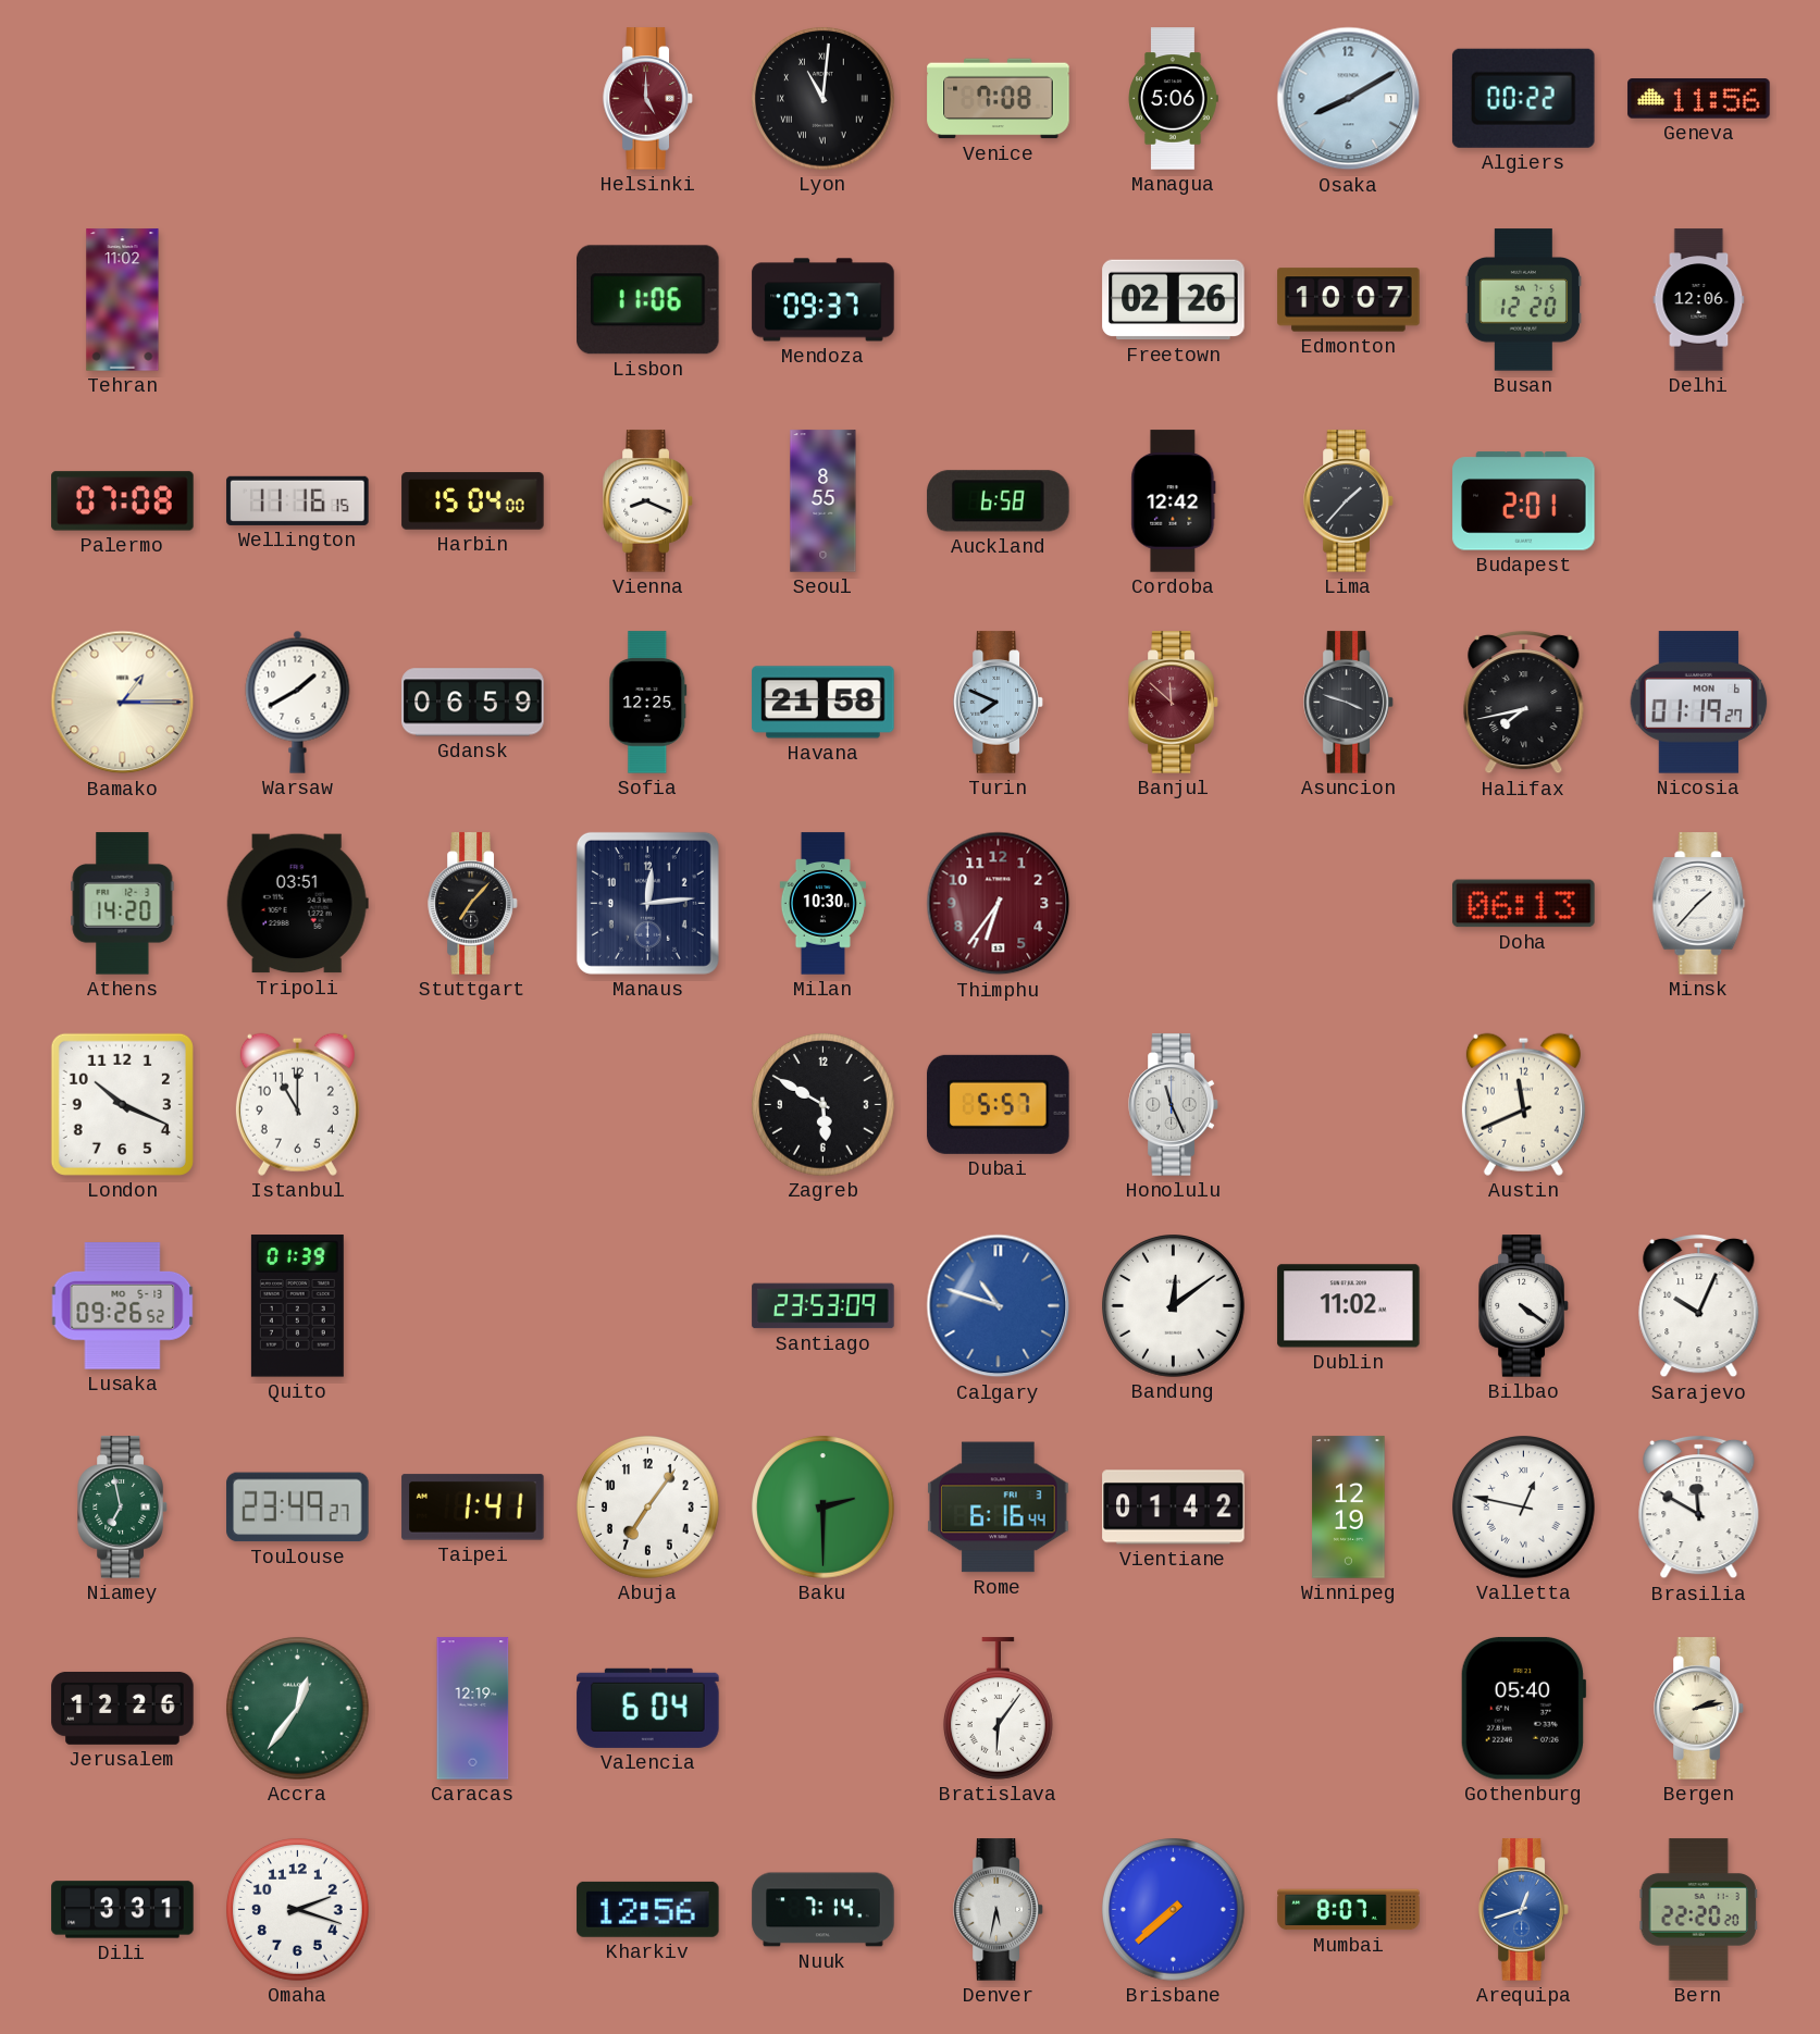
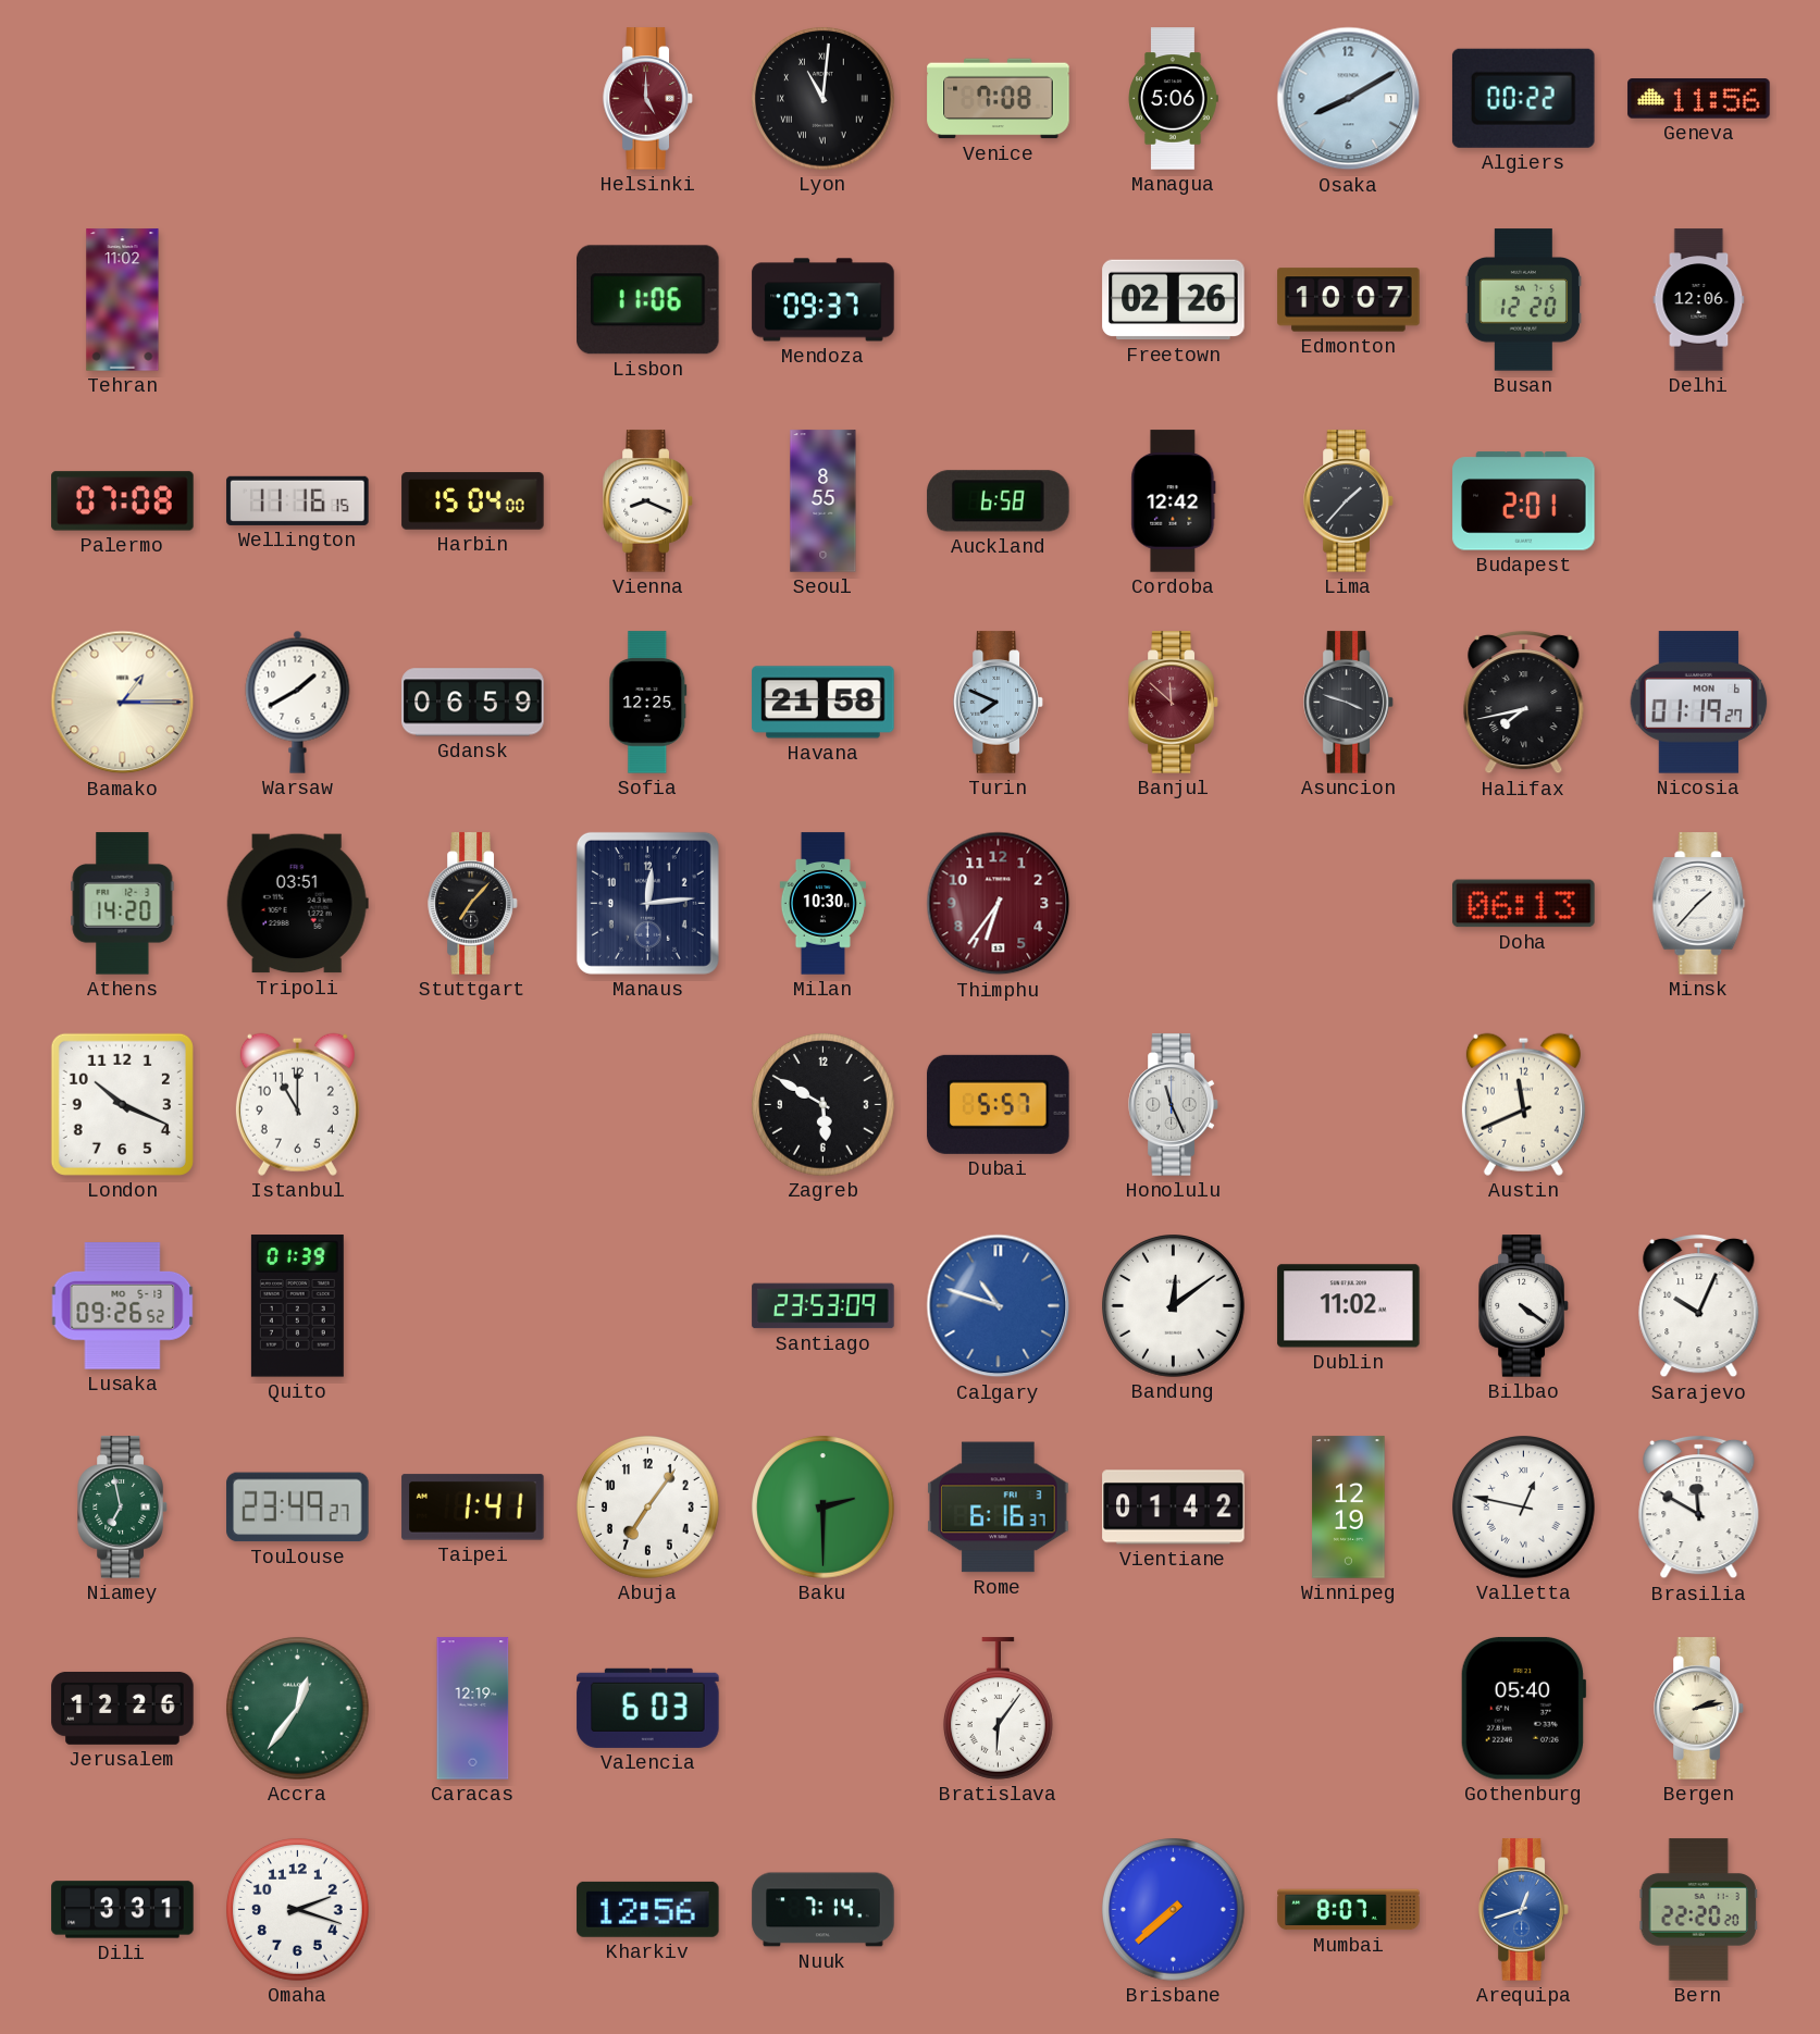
Rome: 6:16:44 -> 6:16:37
Valencia: 6:04 -> 6:03
Denver: 5:32 -> none
